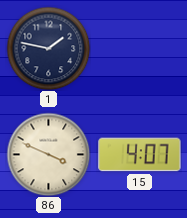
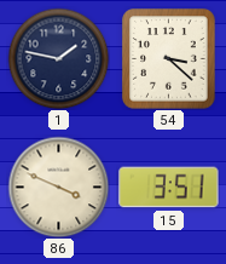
54: none -> 3:22
15: 4:07 -> 3:51
